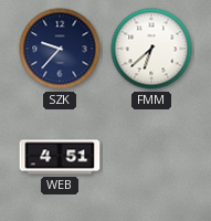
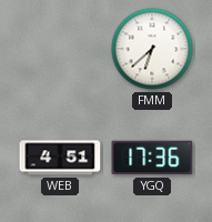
SZK: 9:37 -> none
YGQ: none -> 17:36
